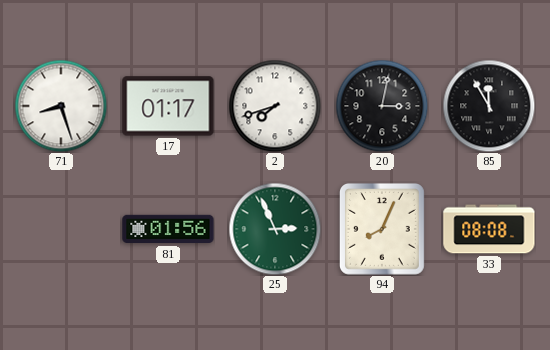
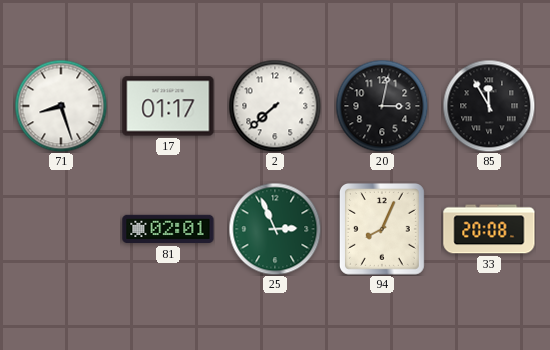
2: 7:42 -> 7:38
81: 01:56 -> 02:01
33: 08:08 -> 20:08
